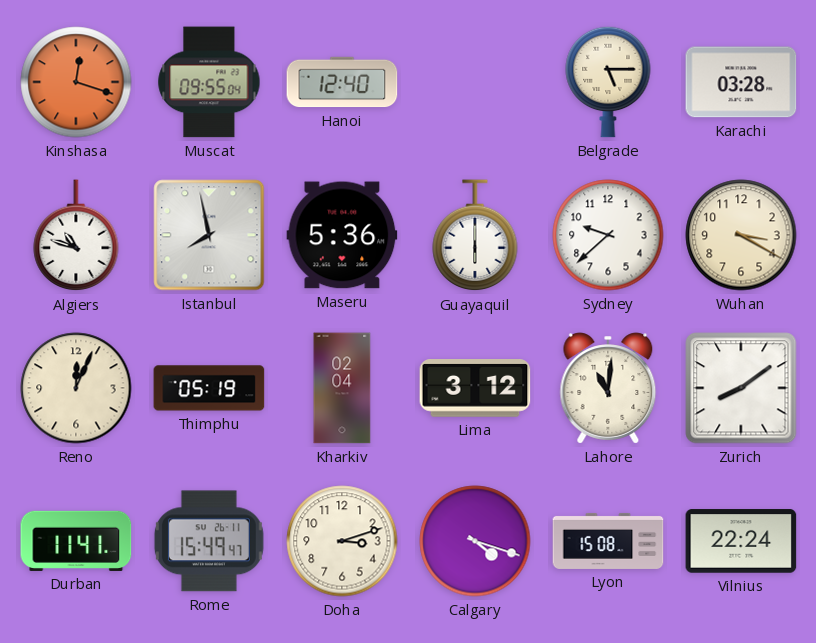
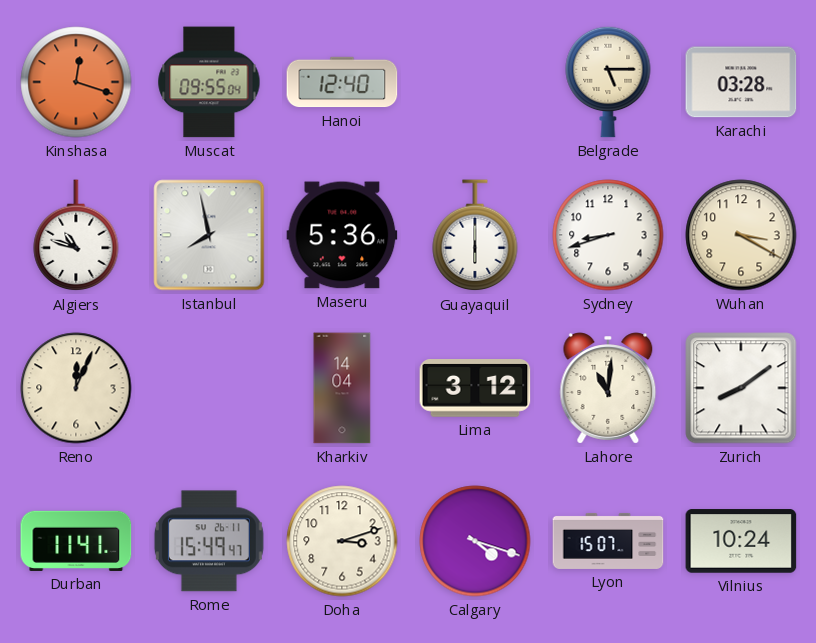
Sydney: 9:38 -> 8:42
Thimphu: 05:19 -> none
Kharkiv: 02:04 -> 14:04
Lyon: 15:08 -> 15:07
Vilnius: 22:24 -> 10:24
